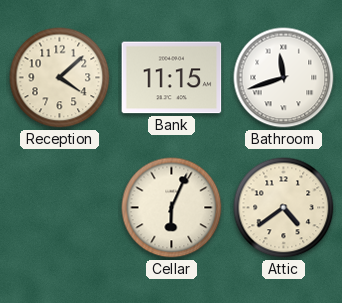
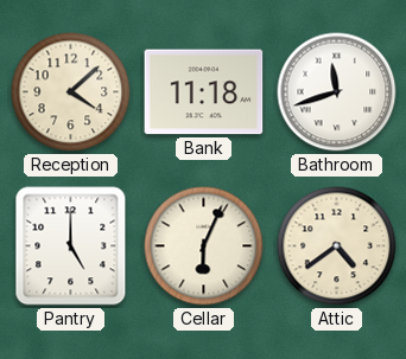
Bank: 11:15 -> 11:18
Pantry: none -> 5:00
